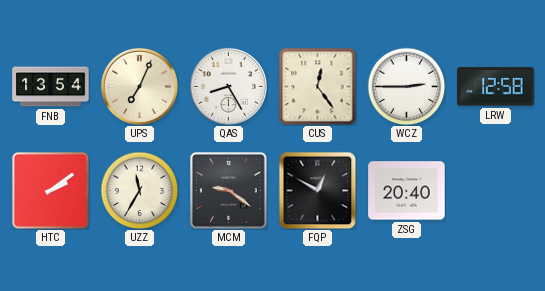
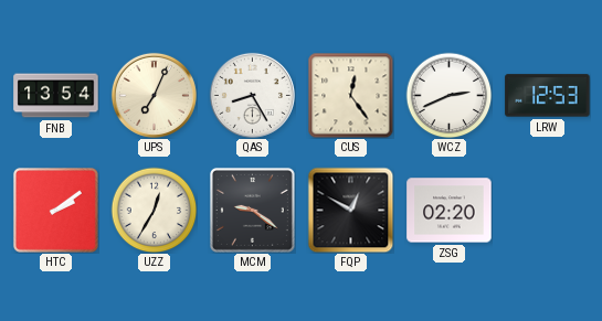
WCZ: 2:45 -> 2:41
LRW: 12:58 -> 12:53
UZZ: 11:35 -> 12:35
ZSG: 20:40 -> 02:20
